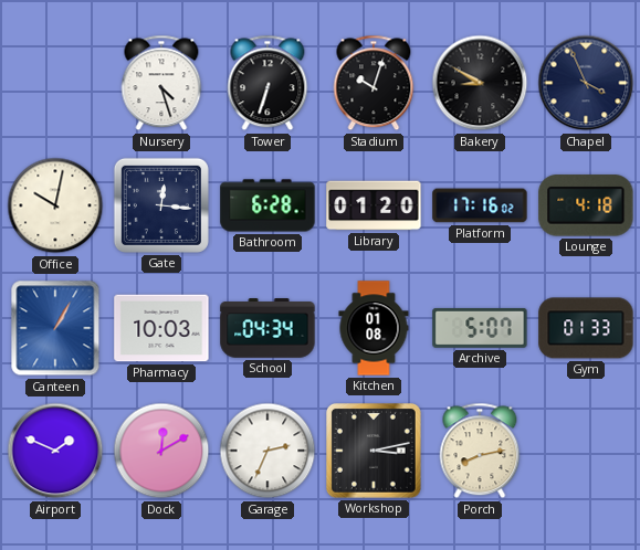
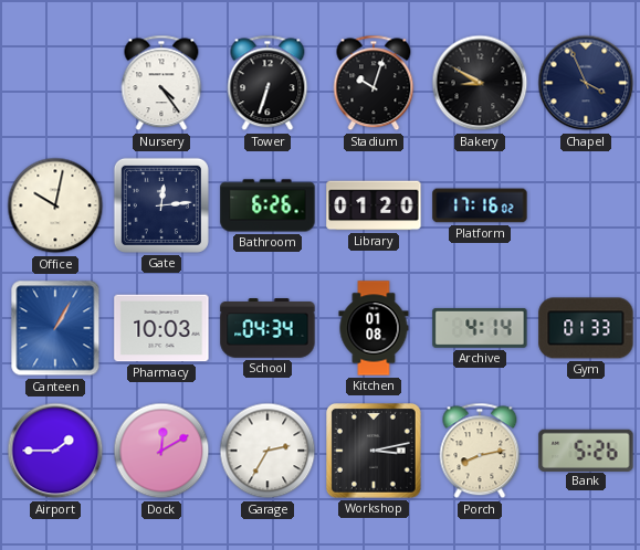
Nursery: 4:27 -> 4:24
Gate: 12:16 -> 12:14
Bathroom: 6:28 -> 6:26
Lounge: 4:18 -> none
Archive: 5:07 -> 4:14
Airport: 1:49 -> 1:45
Garage: 2:34 -> 2:35
Bank: none -> 5:26
